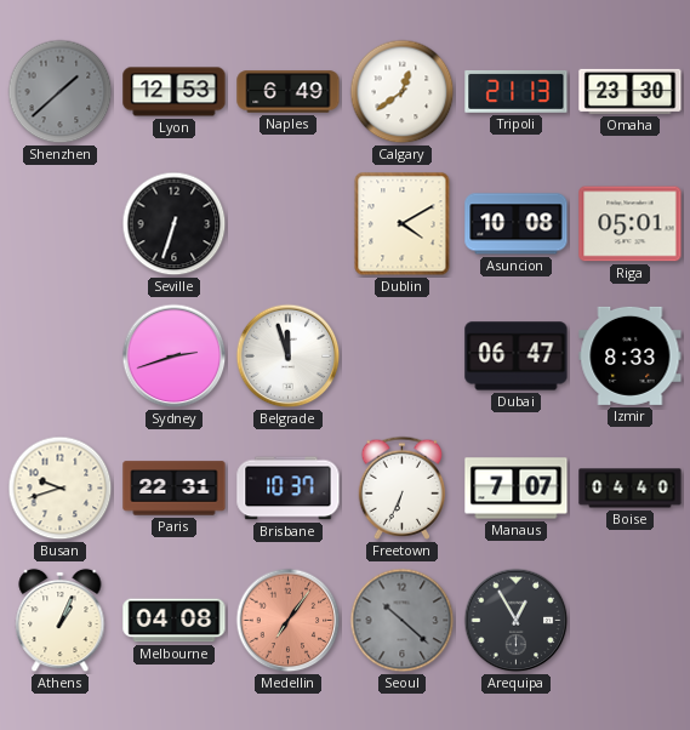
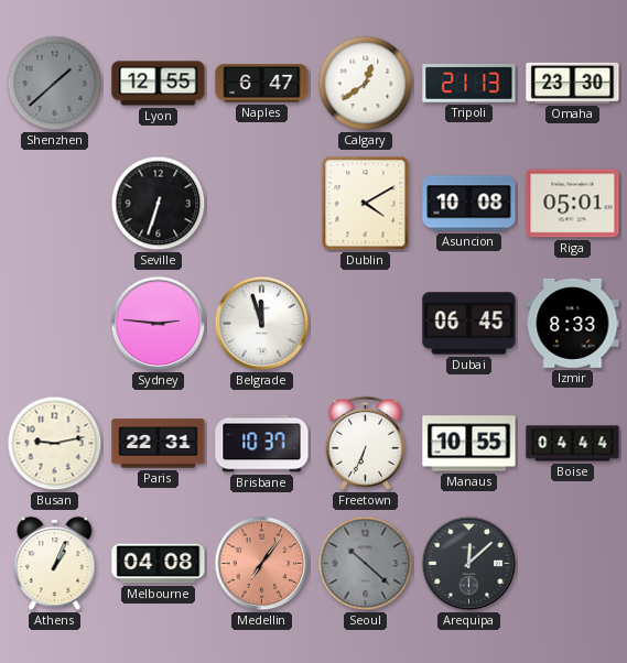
Lyon: 12:53 -> 12:55
Naples: 6:49 -> 6:47
Sydney: 2:42 -> 2:46
Dubai: 06:47 -> 06:45
Busan: 9:42 -> 9:13
Manaus: 7:07 -> 10:55
Boise: 04:40 -> 04:44
Arequipa: 12:55 -> 12:08
